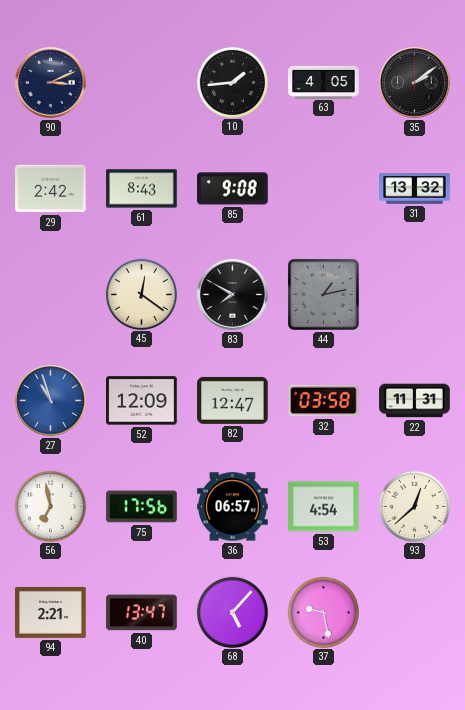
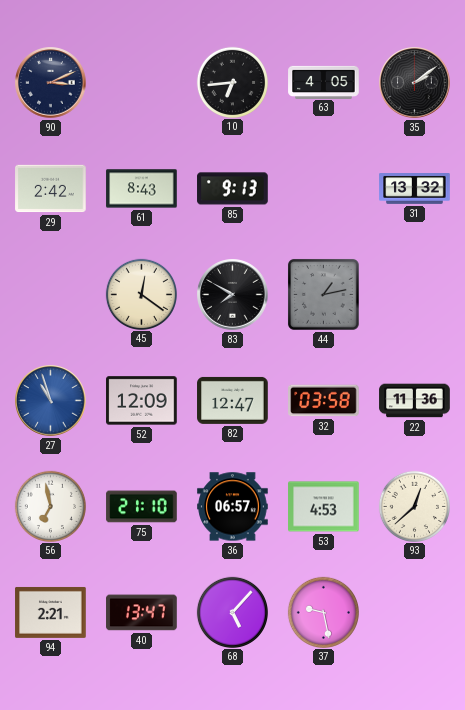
10: 1:44 -> 6:44
85: 9:08 -> 9:13
22: 11:31 -> 11:36
75: 17:56 -> 21:10
53: 4:54 -> 4:53
